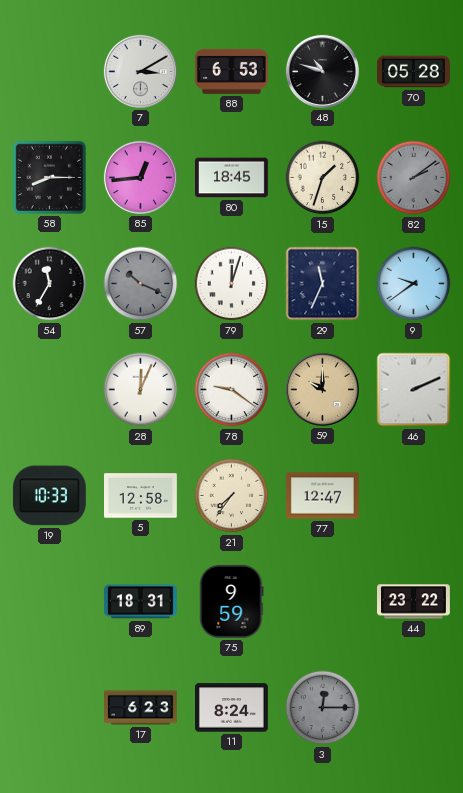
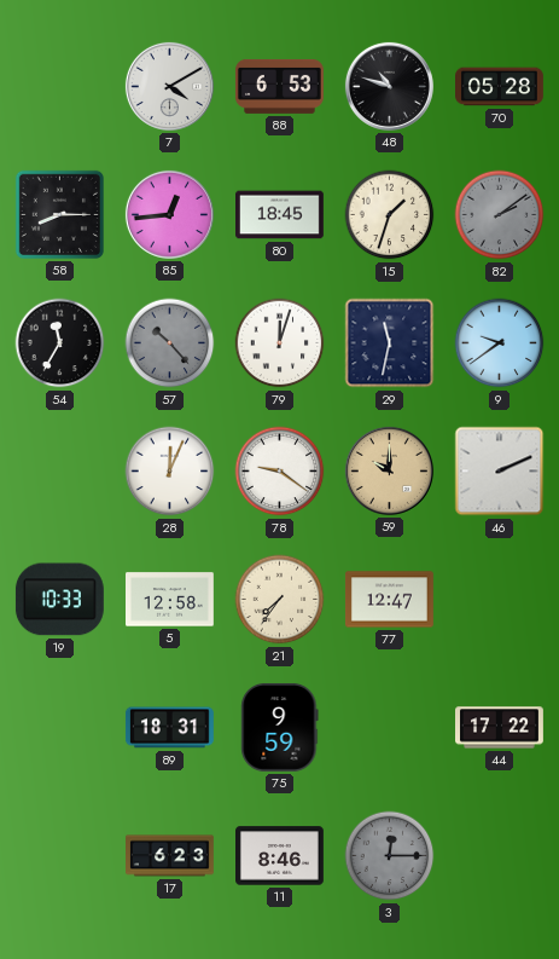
7: 3:10 -> 4:10
57: 10:19 -> 10:23
29: 11:34 -> 11:32
44: 23:22 -> 17:22
11: 8:24 -> 8:46
